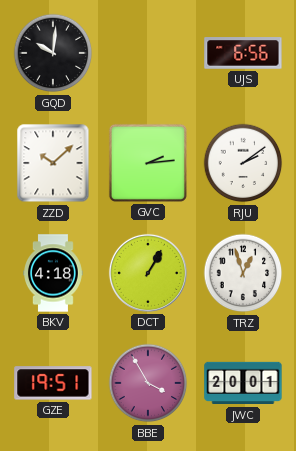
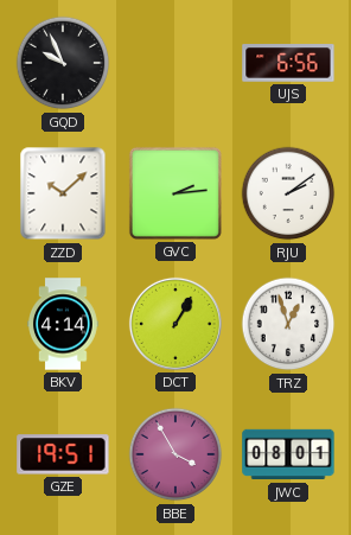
GQD: 10:01 -> 9:56
BKV: 4:18 -> 4:14
JWC: 20:01 -> 08:01
